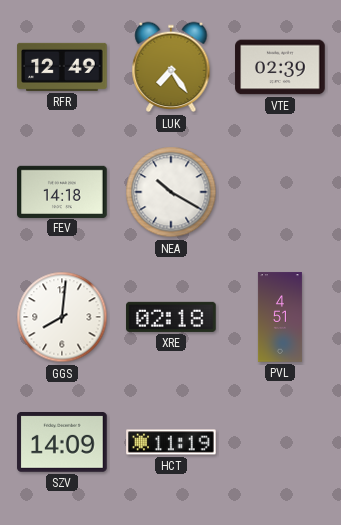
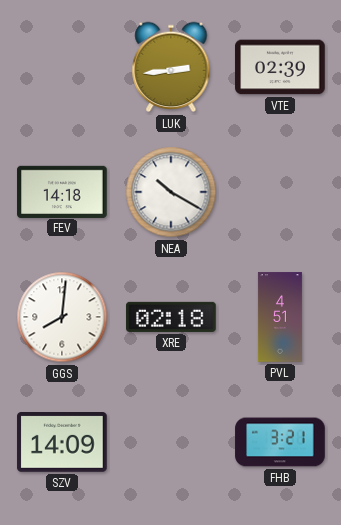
RFR: 12:49 -> none
LUK: 7:24 -> 2:44
HCT: 11:19 -> none
FHB: none -> 3:21
